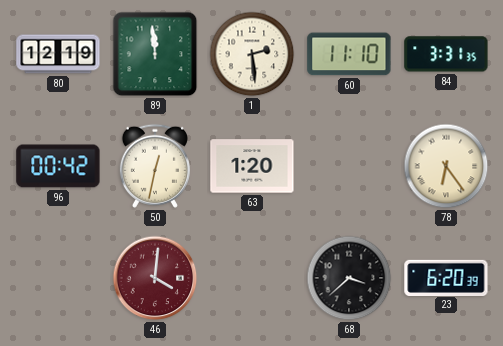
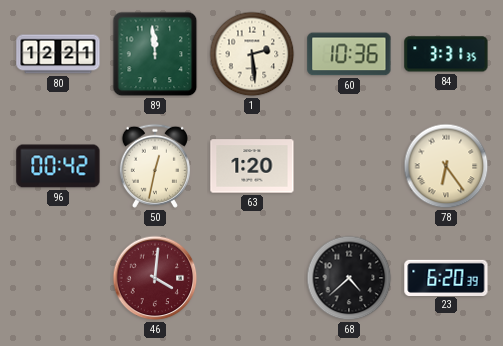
80: 12:19 -> 12:21
60: 11:10 -> 10:36
68: 3:38 -> 4:38
